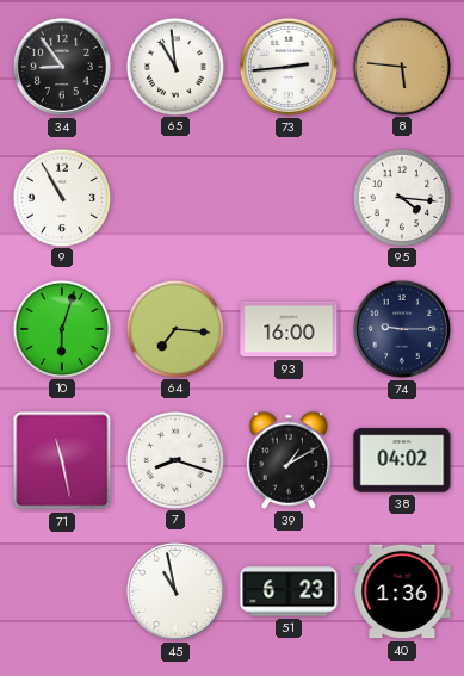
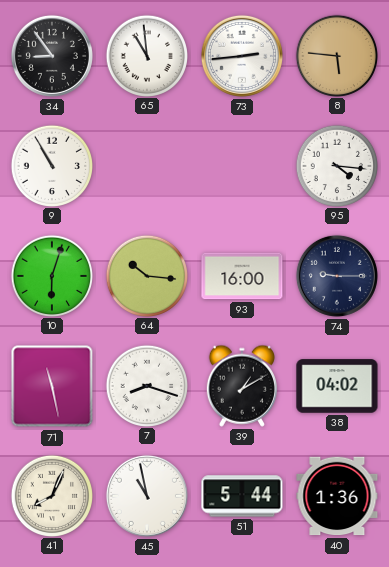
64: 7:16 -> 10:16
41: none -> 8:04
51: 6:23 -> 5:44
